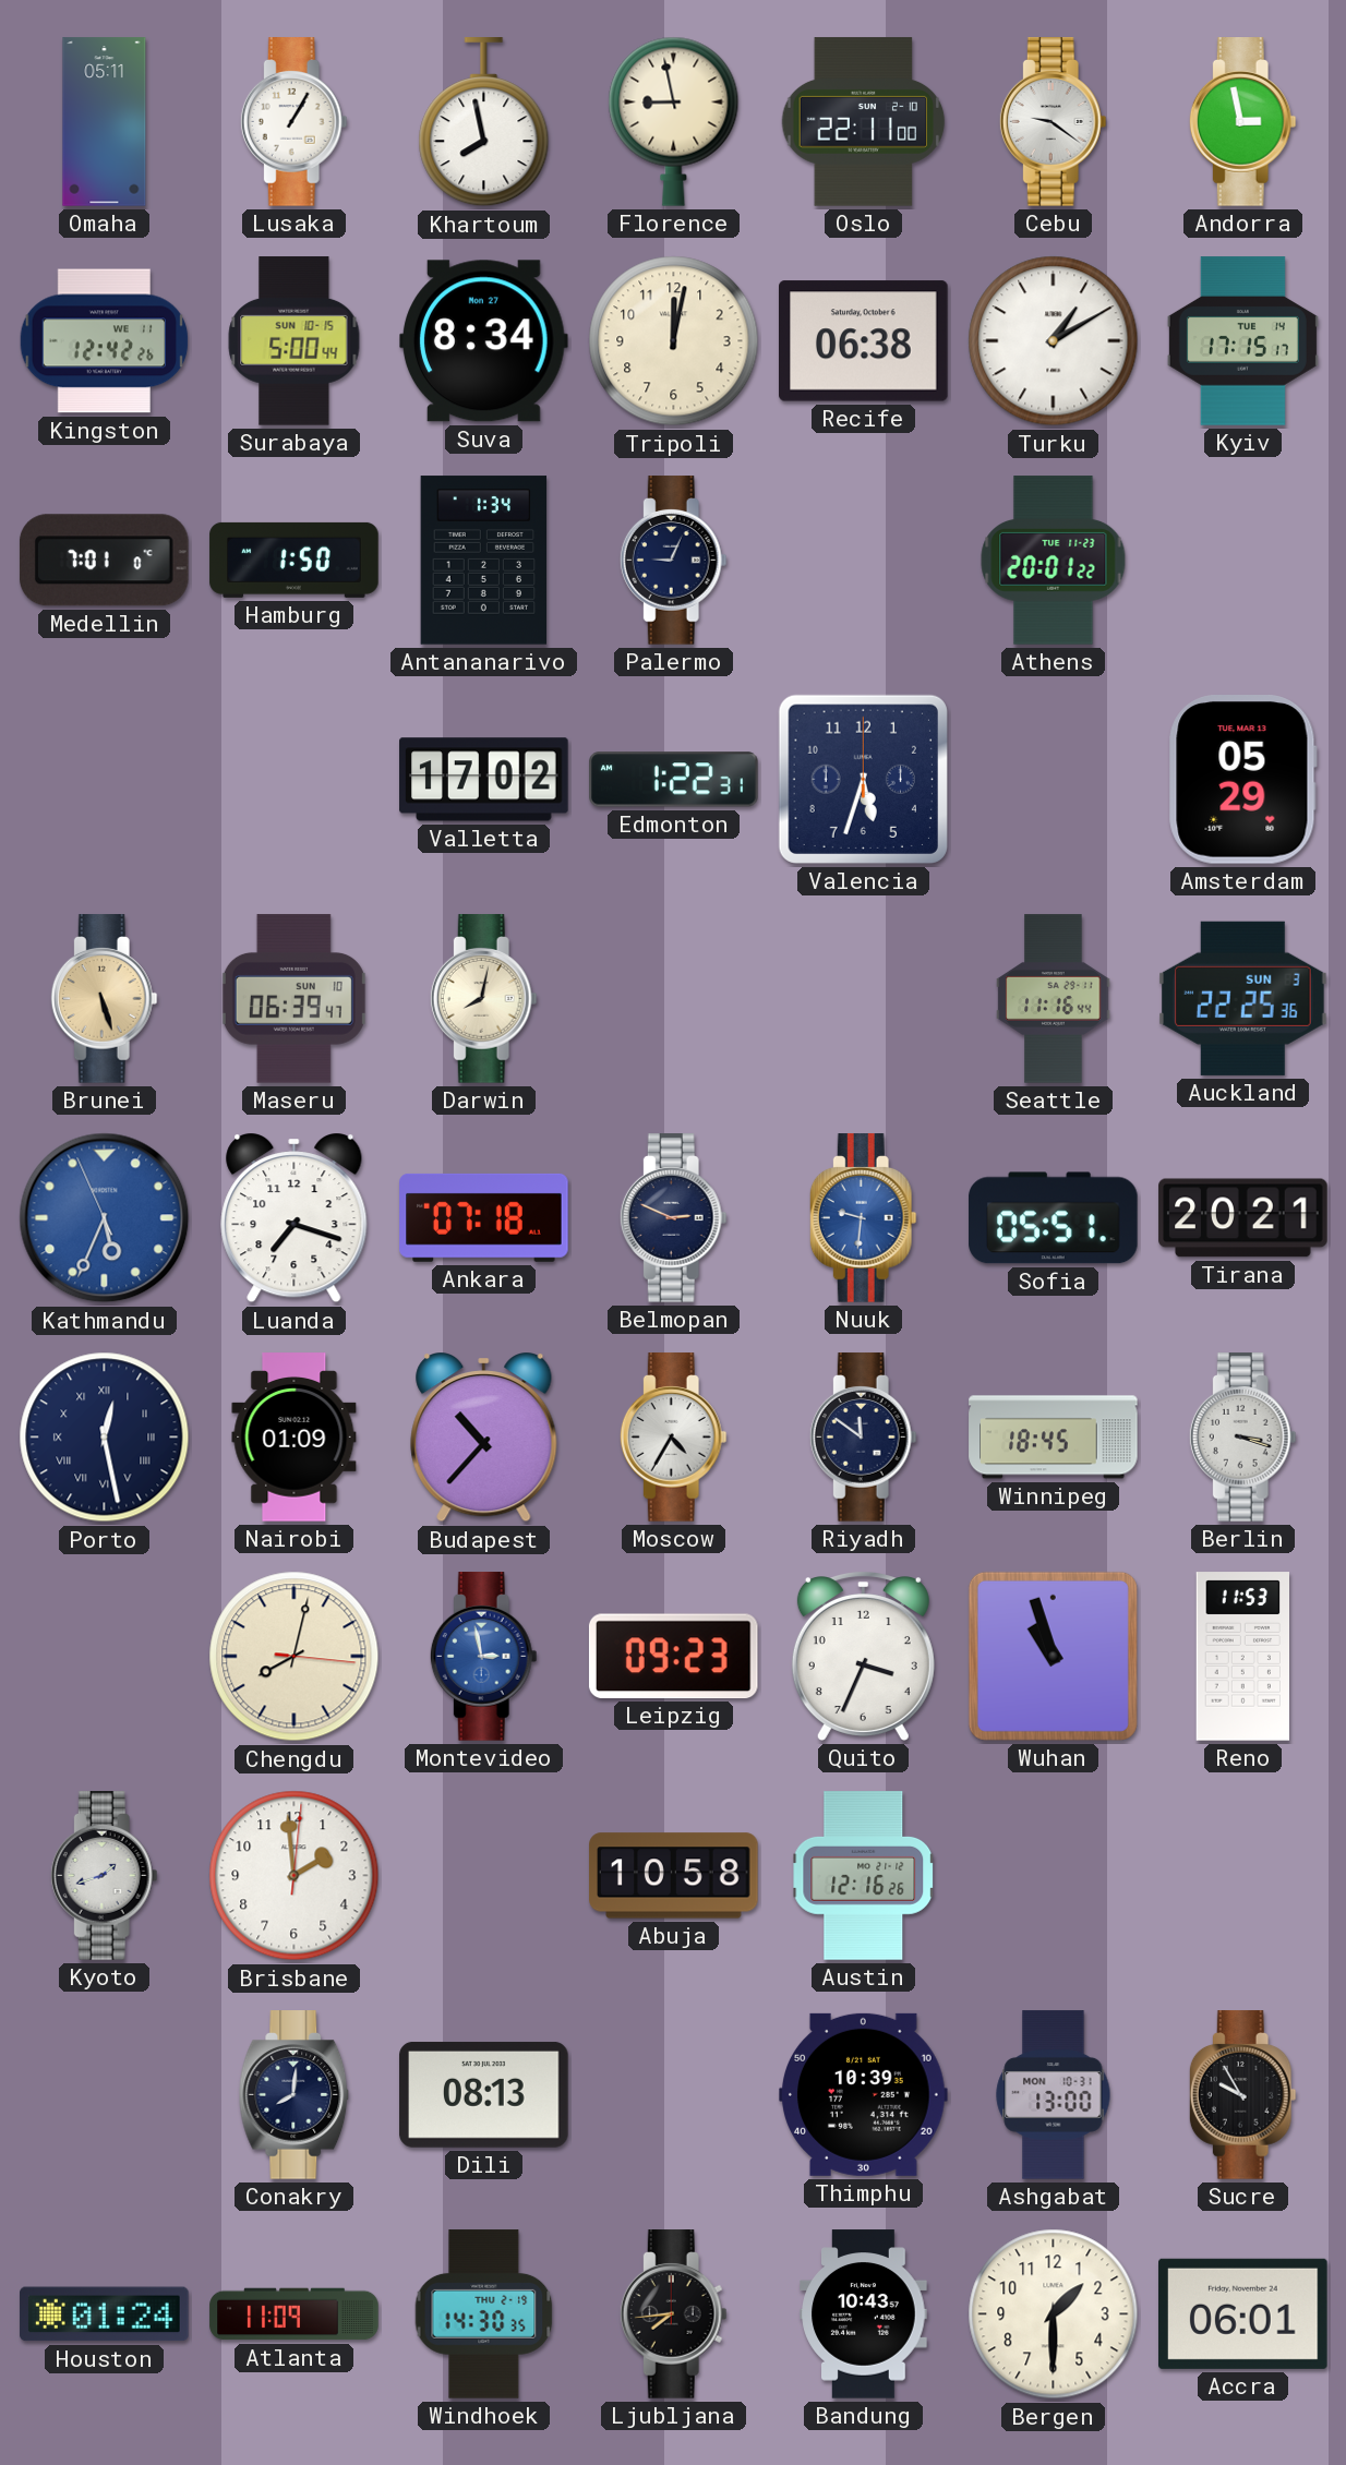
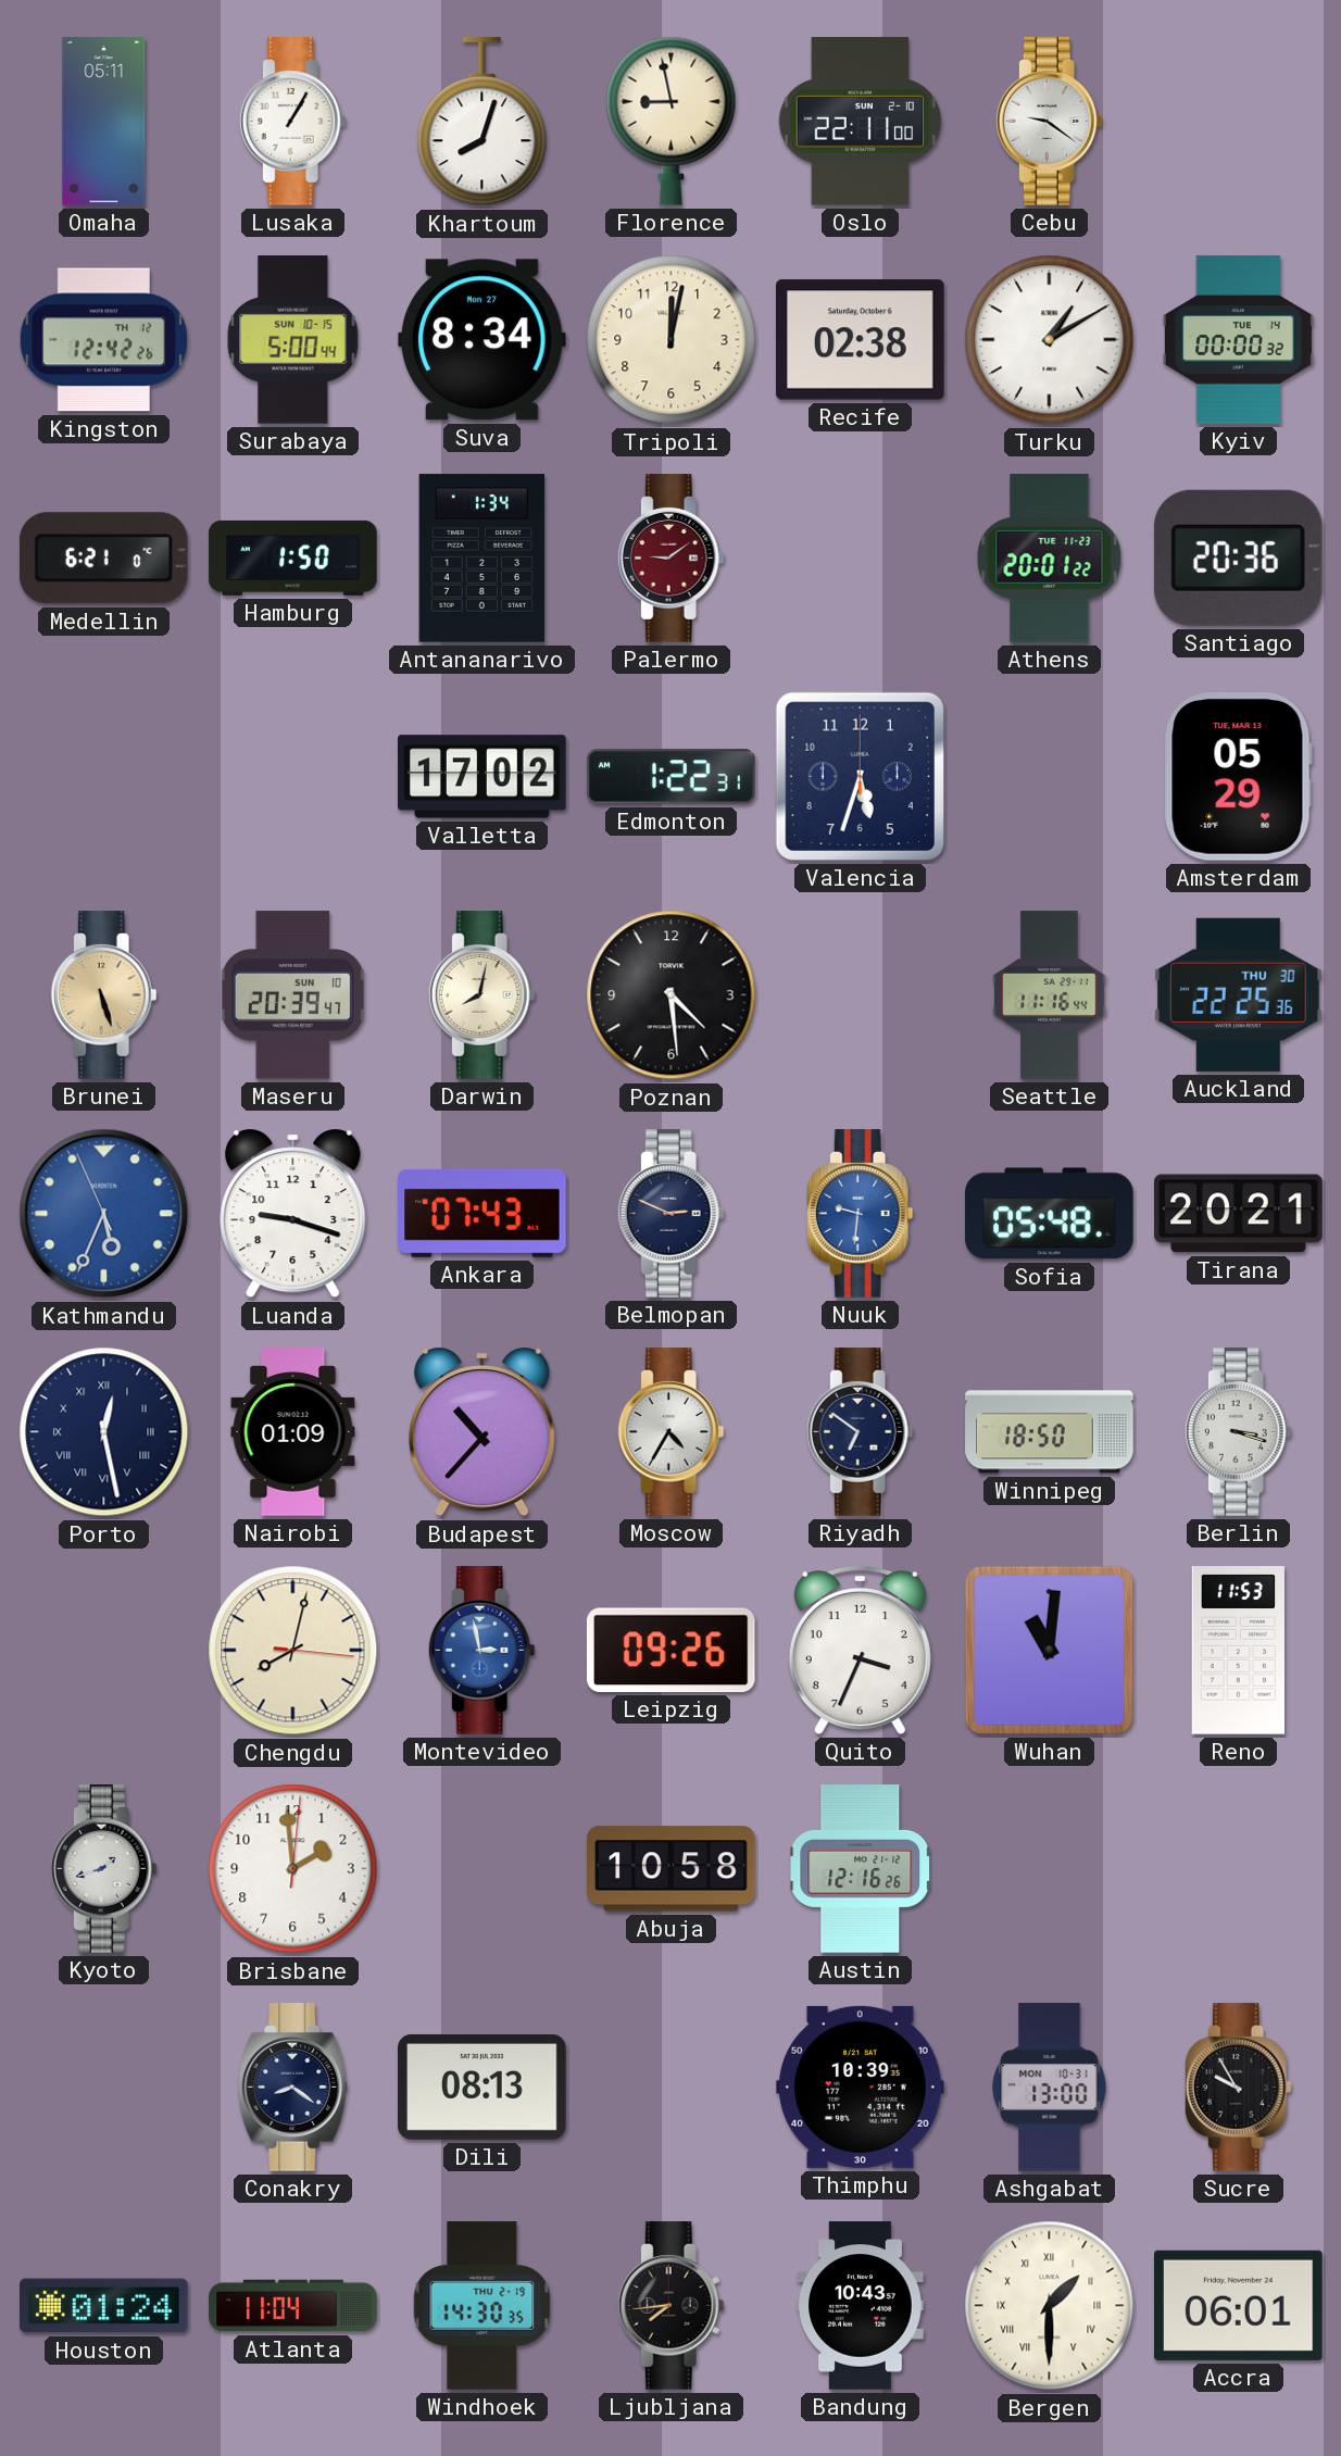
Khartoum: 7:58 -> 8:03
Andorra: 2:58 -> none
Kingston date: WE 11 -> TH 12
Recife: 06:38 -> 02:38
Kyiv: 17:15 -> 00:00
Medellin: 7:01 -> 6:21
Palermo: 9:04 -> 9:09
Palermo dial: navy -> burgundy
Santiago: none -> 20:36
Maseru: 06:39 -> 20:39
Poznan: none -> 4:29
Auckland date: SUN 3 -> THU 30
Luanda: 7:18 -> 9:18
Ankara: 07:18 -> 07:43
Sofia: 05:51 -> 05:48
Riyadh: 11:51 -> 6:51
Winnipeg: 18:45 -> 18:50
Leipzig: 09:23 -> 09:26
Wuhan: 10:57 -> 11:01
Conakry: 8:01 -> 8:21
Atlanta: 11:09 -> 11:04
Bergen numerals: Arabic -> Roman
